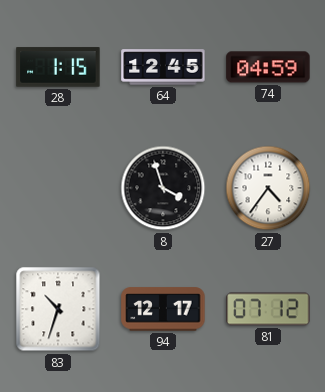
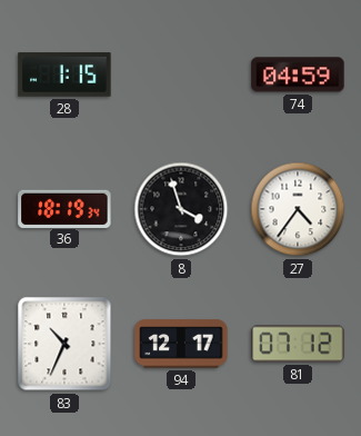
64: 12:45 -> none
36: none -> 18:19
83: 10:33 -> 10:34
